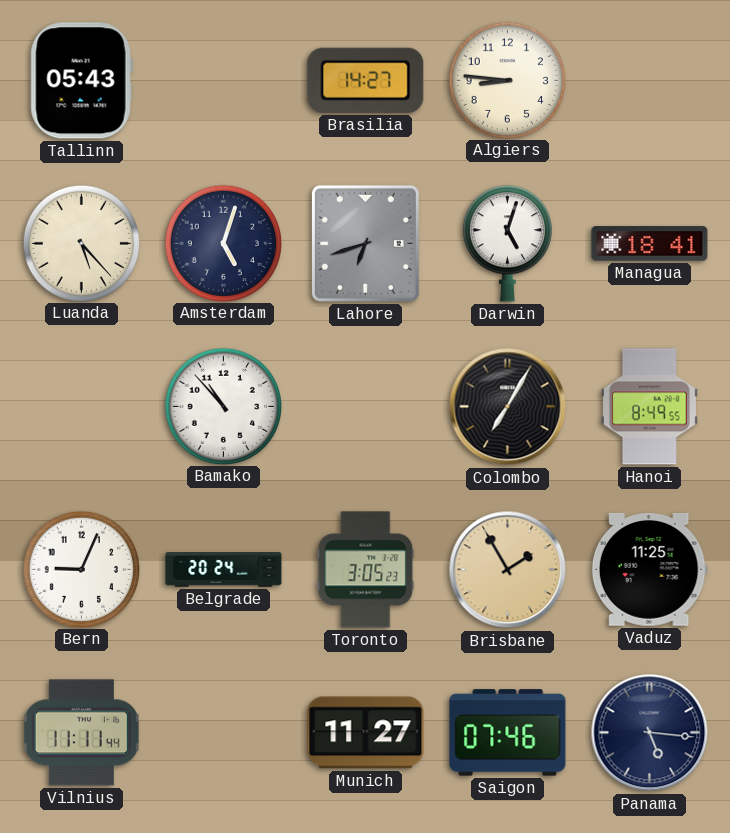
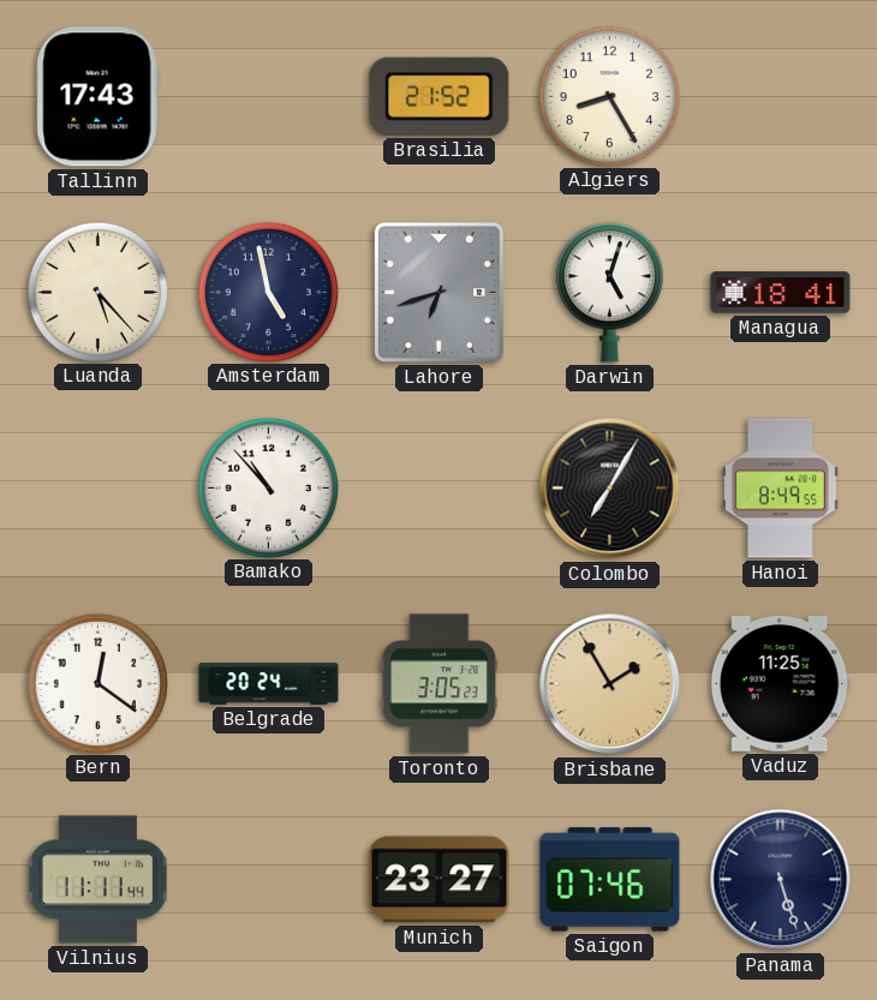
Tallinn: 05:43 -> 17:43
Brasilia: 14:27 -> 21:52
Algiers: 8:46 -> 8:25
Amsterdam: 5:03 -> 4:58
Bern: 9:04 -> 12:21
Munich: 11:27 -> 23:27
Panama: 5:16 -> 5:27
